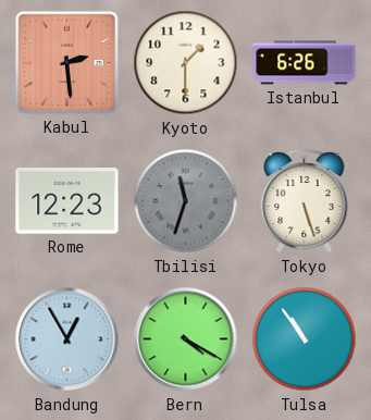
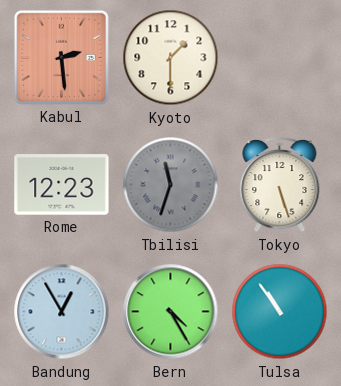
Istanbul: 6:26 -> none
Bern: 4:20 -> 4:25
